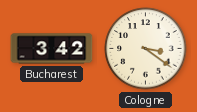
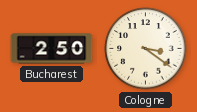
Bucharest: 3:42 -> 2:50
